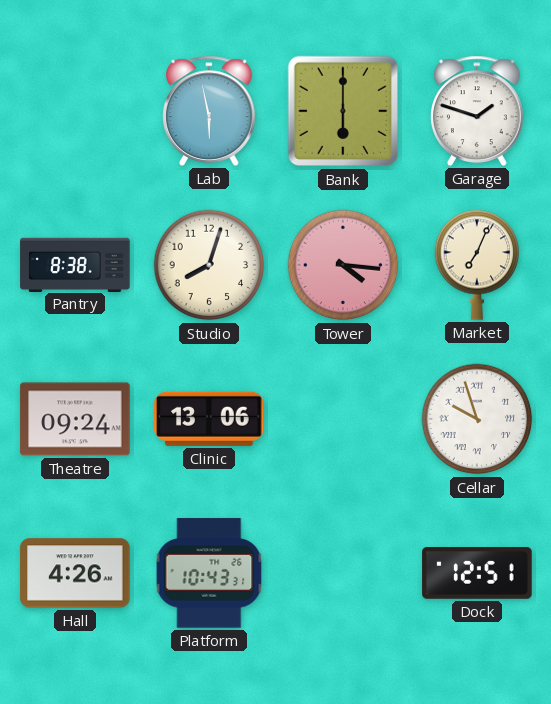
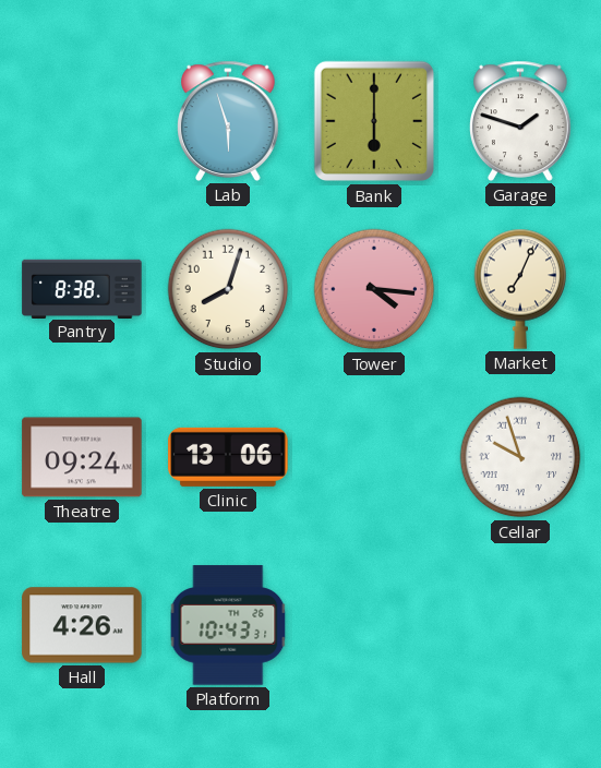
Lab: 5:58 -> 5:57
Dock: 12:51 -> none
